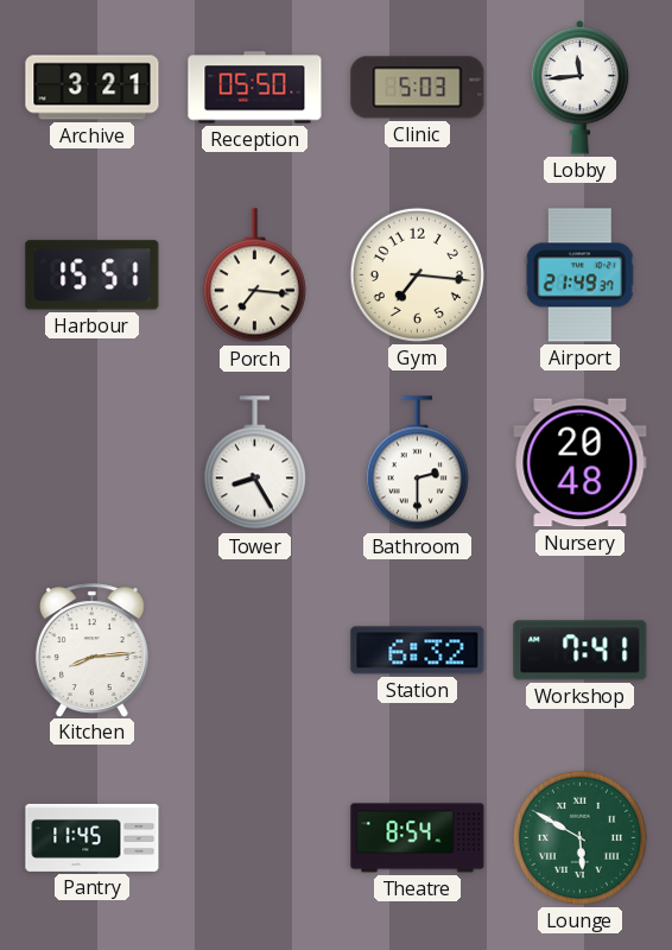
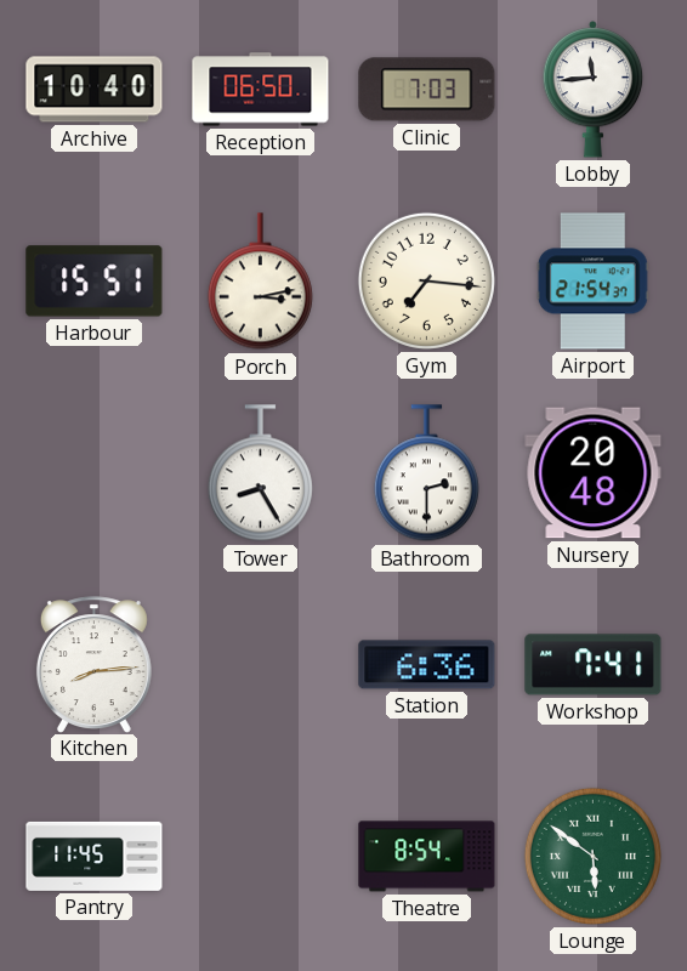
Archive: 3:21 -> 10:40
Reception: 05:50 -> 06:50
Clinic: 5:03 -> 7:03
Porch: 7:16 -> 3:13
Airport: 21:49 -> 21:54
Station: 6:32 -> 6:36
Lounge: 5:50 -> 5:51
